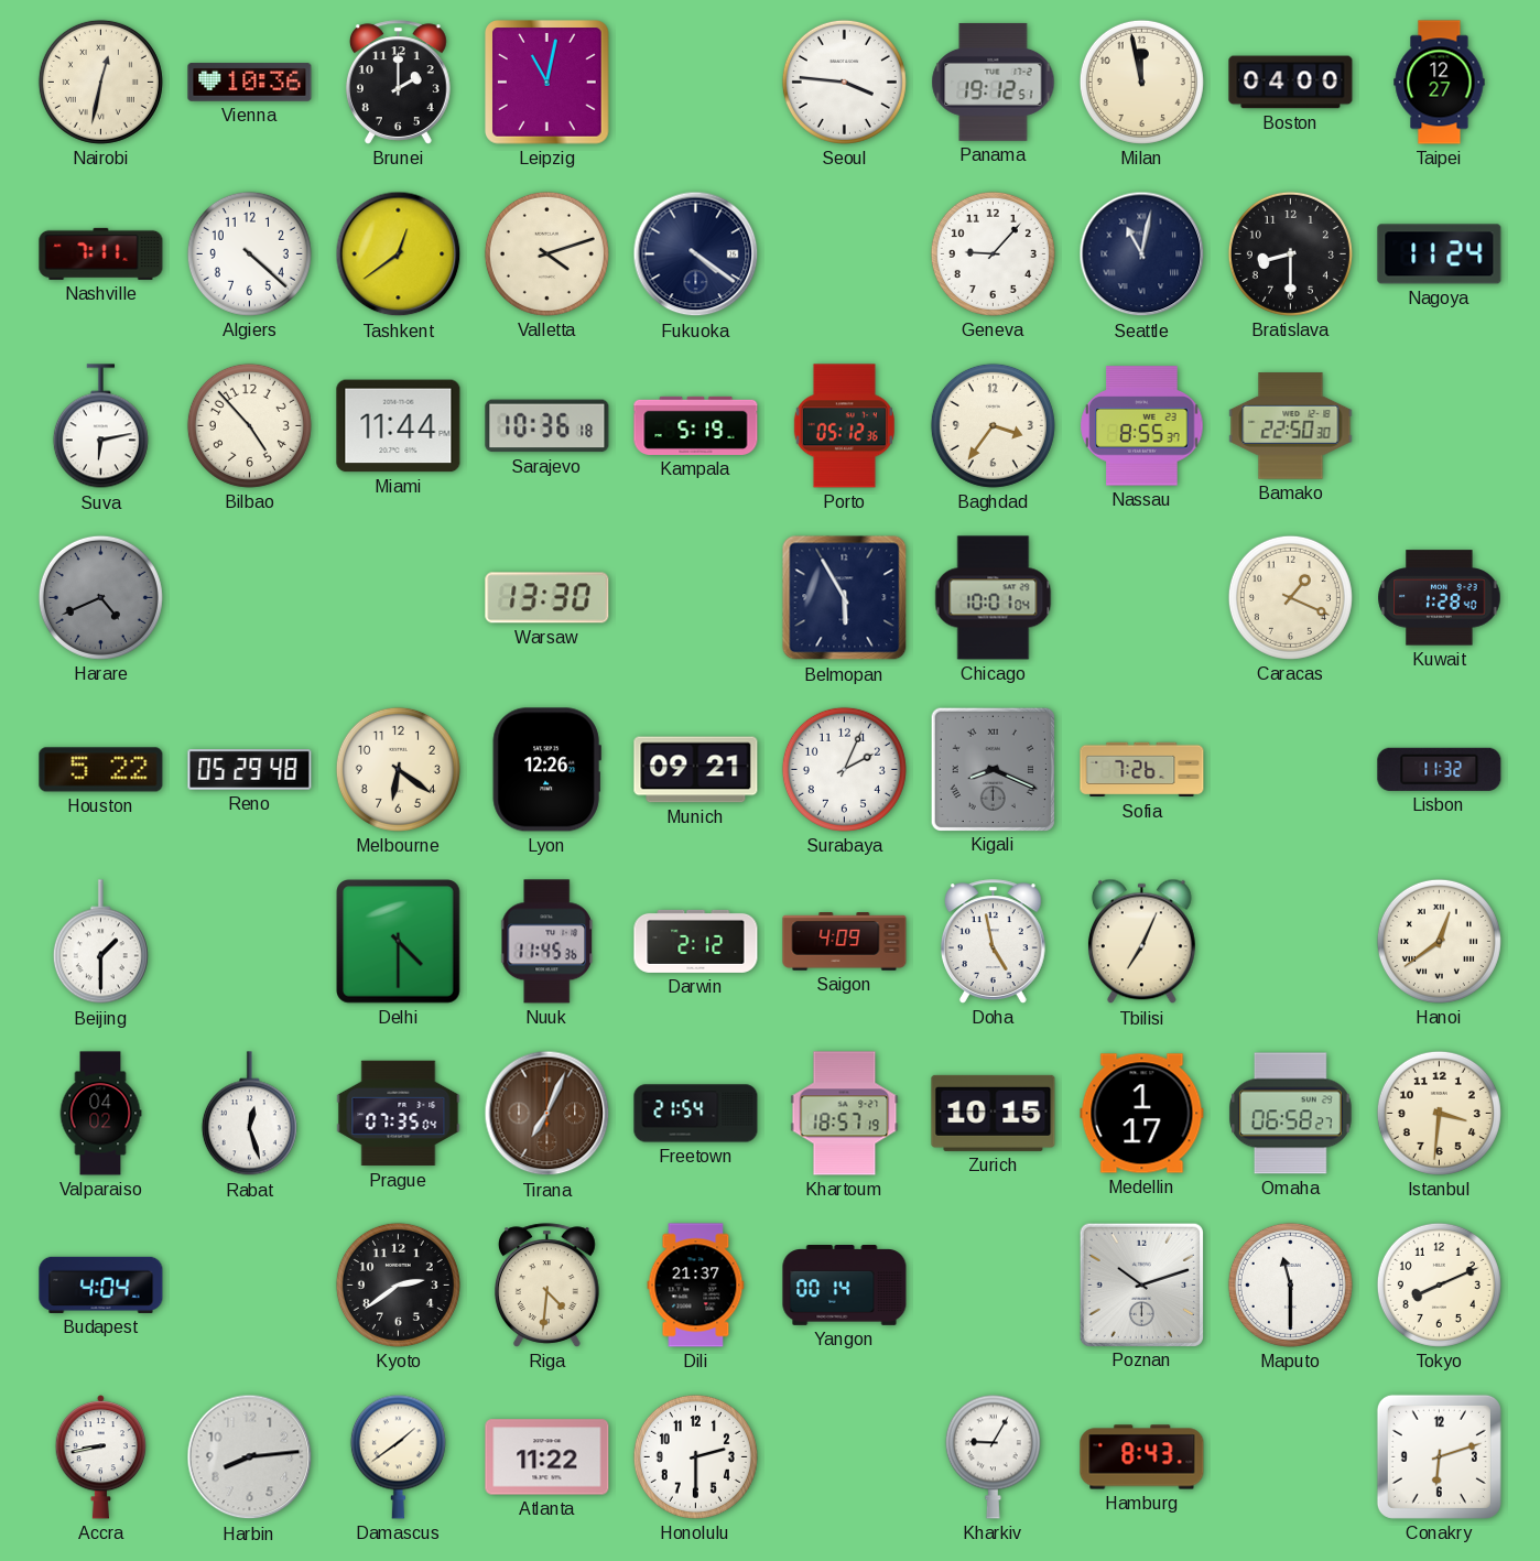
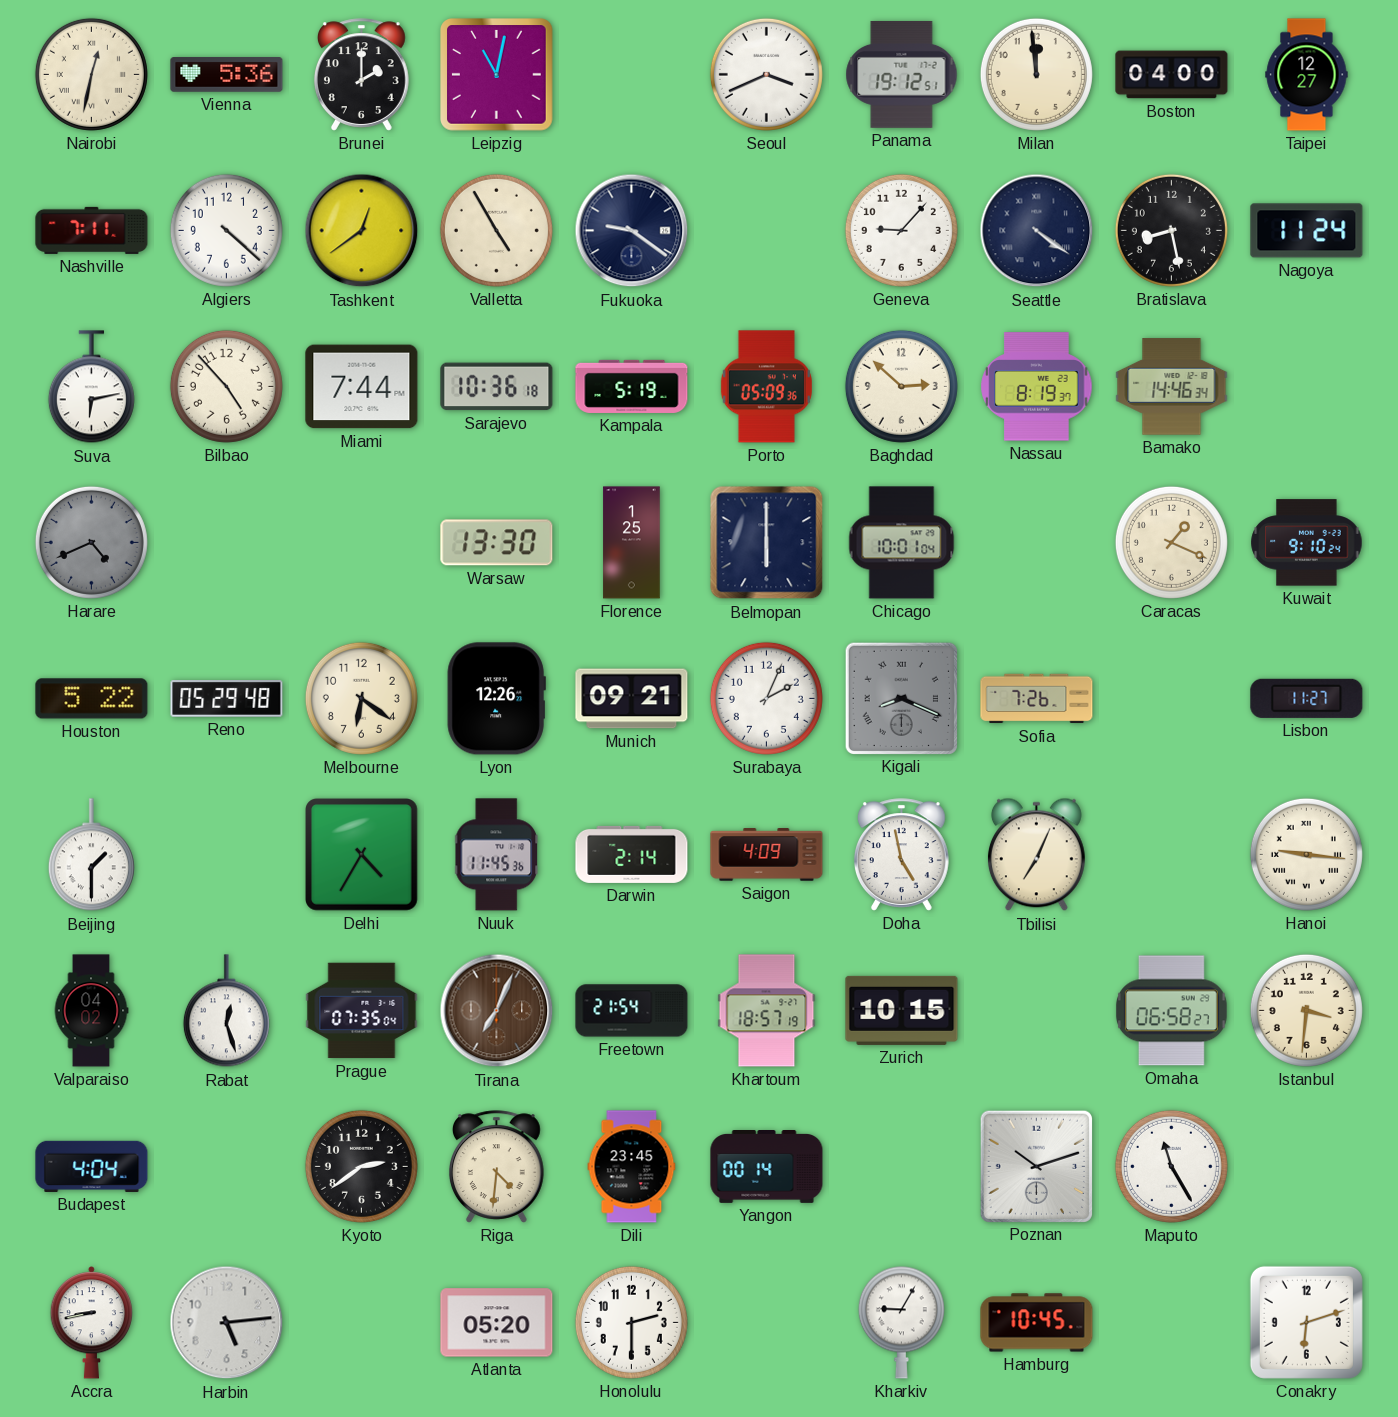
Vienna: 10:36 -> 5:36
Seoul: 3:46 -> 3:41
Milan: 11:58 -> 11:59
Valletta: 4:12 -> 4:55
Fukuoka: 4:21 -> 9:21
Seattle: 11:02 -> 4:21
Bratislava: 8:30 -> 8:28
Miami: 11:44 -> 7:44
Porto: 05:12 -> 05:09
Baghdad: 3:36 -> 2:52
Nassau: 8:55 -> 8:19
Bamako: 22:50 -> 14:46
Florence: none -> 1:25
Belmopan: 5:55 -> 6:00
Kuwait: 1:28 -> 9:10
Lisbon: 11:32 -> 11:27
Delhi: 4:30 -> 4:35
Darwin: 2:12 -> 2:14
Hanoi: 12:39 -> 9:16
Medellin: 1:17 -> none
Dili: 21:37 -> 23:45
Maputo: 11:30 -> 11:25
Tokyo: 8:11 -> none
Harbin: 8:14 -> 5:14
Damascus: 1:39 -> none
Atlanta: 11:22 -> 05:20
Hamburg: 8:43 -> 10:45
